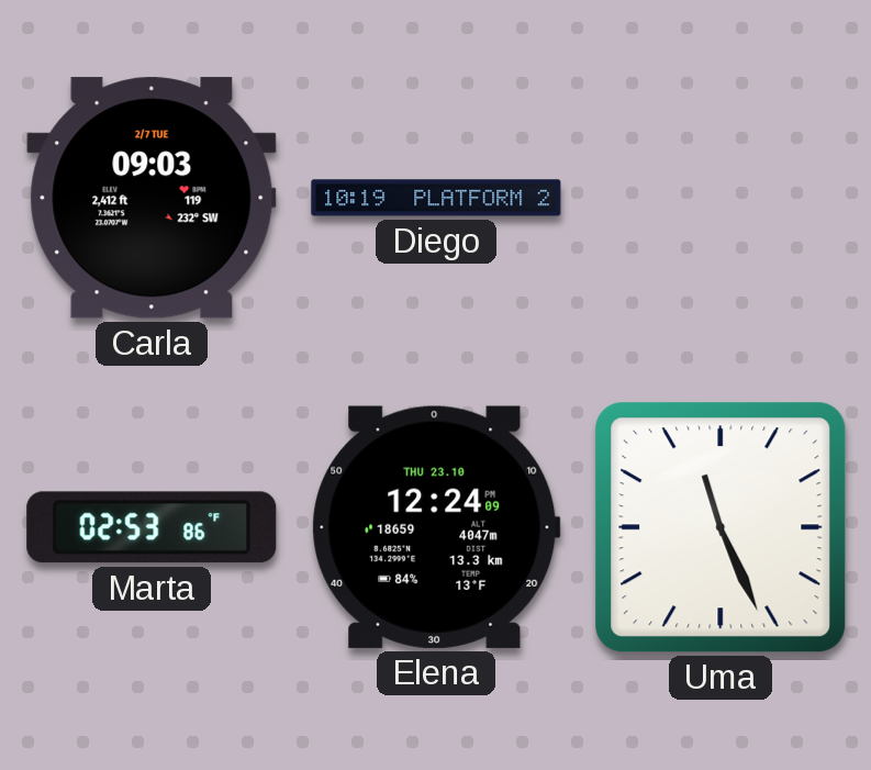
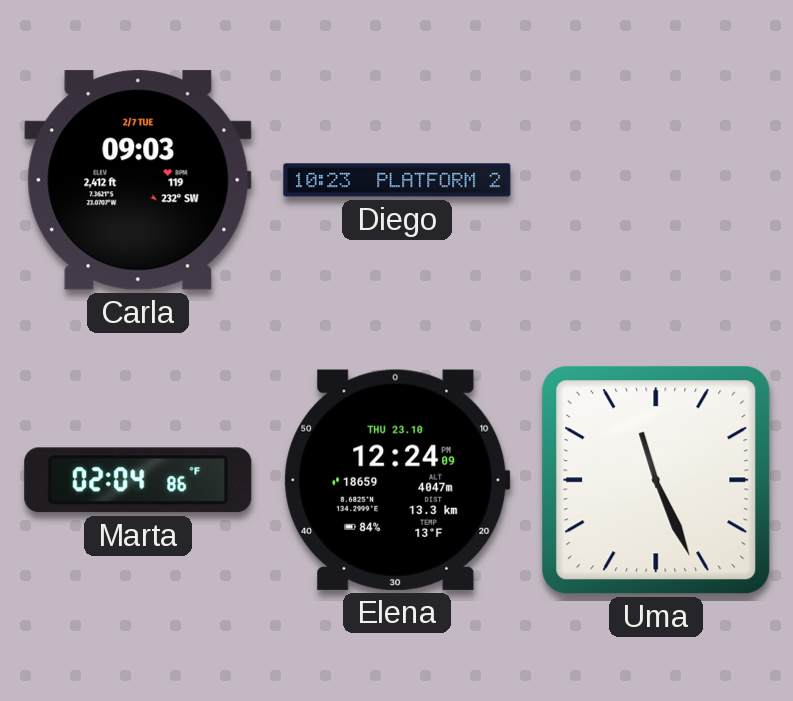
Diego: 10:19 -> 10:23
Marta: 02:53 -> 02:04
